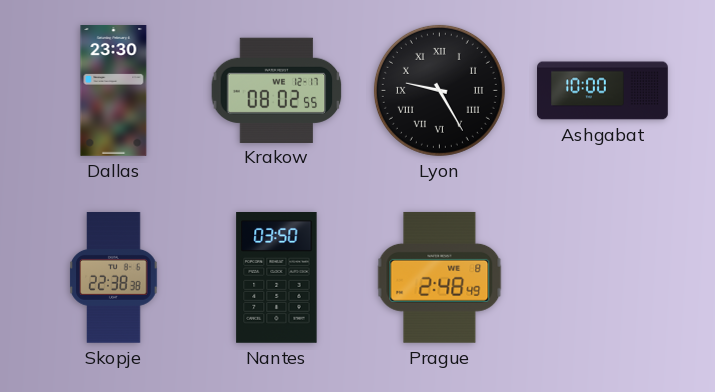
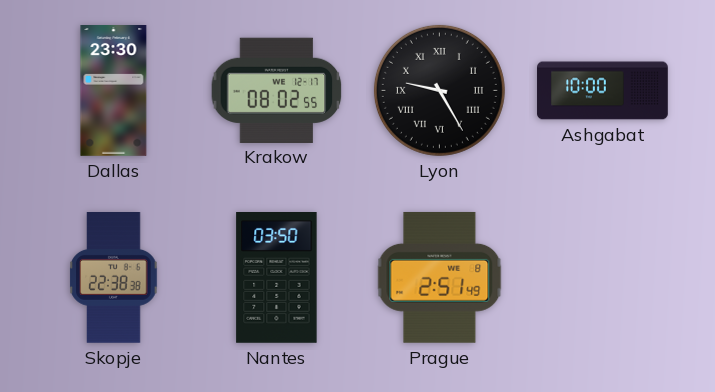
Prague: 2:48 -> 2:51
